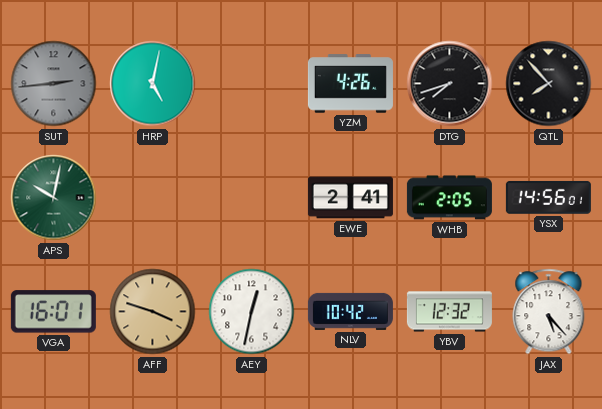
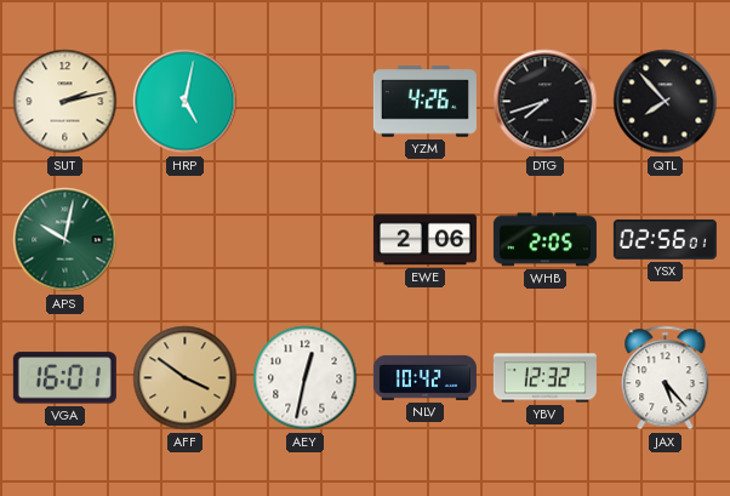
SUT: 2:44 -> 2:13
SUT dial: grey -> cream
EWE: 2:41 -> 2:06
YSX: 14:56 -> 02:56
AFF: 3:48 -> 3:51
